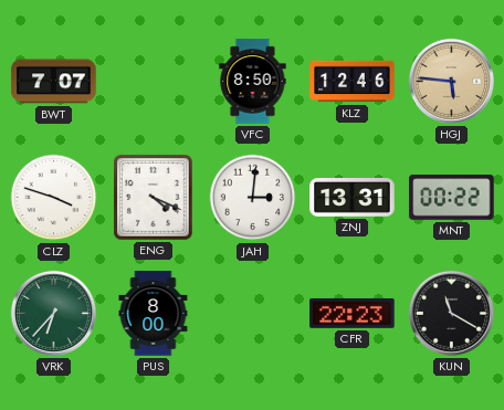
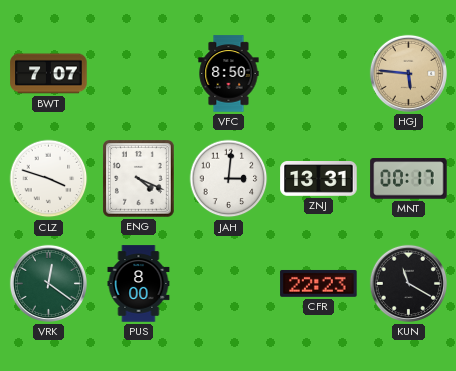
KLZ: 12:46 -> none
MNT: 00:22 -> 00:17
VRK: 6:37 -> 12:21
